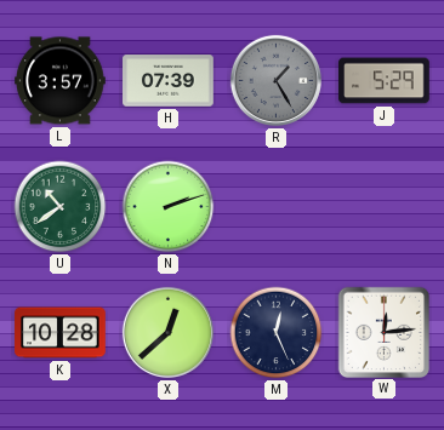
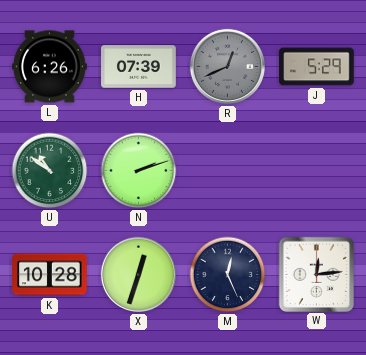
L: 3:57 -> 6:26
R: 1:25 -> 12:41
U: 10:39 -> 10:51
X: 12:38 -> 12:33
